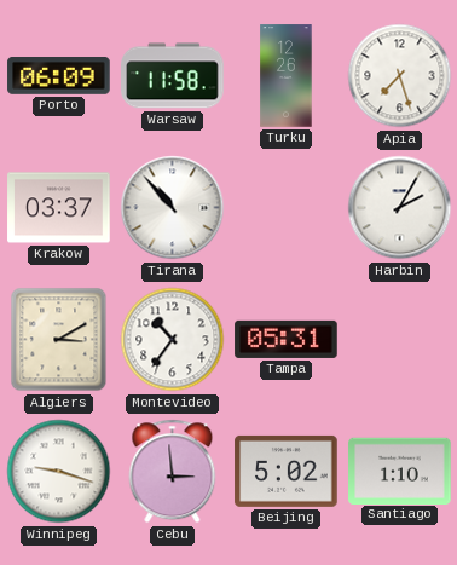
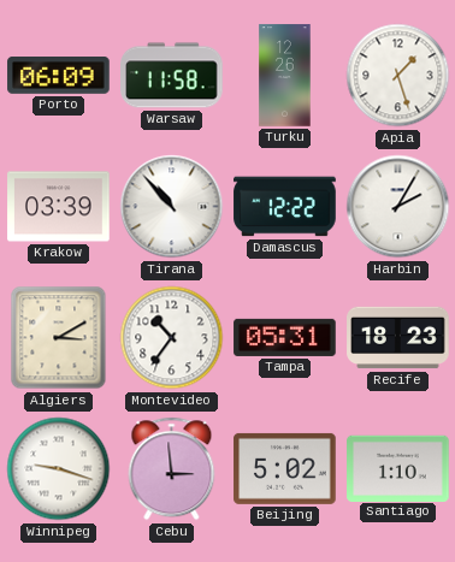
Apia: 7:27 -> 1:27
Krakow: 03:37 -> 03:39
Damascus: none -> 12:22
Recife: none -> 18:23
